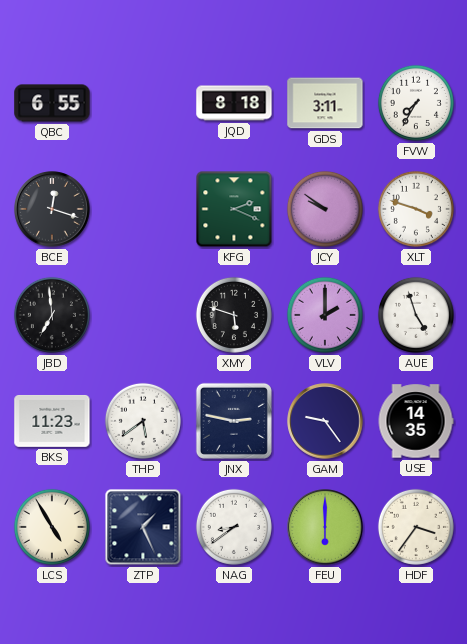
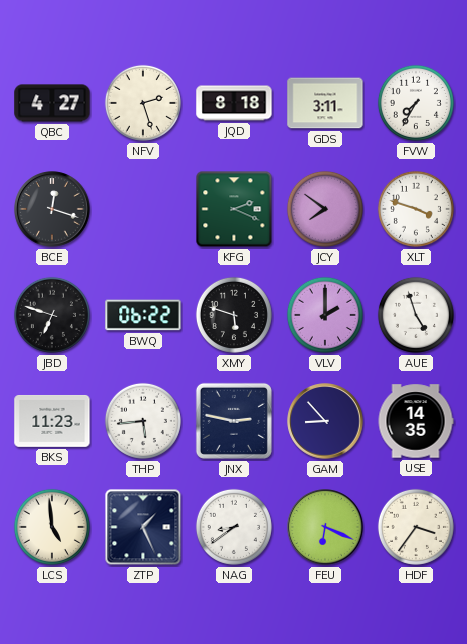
QBC: 6:55 -> 4:27
NFV: none -> 2:27
JCY: 9:51 -> 7:51
JBD: 6:59 -> 6:48
BWQ: none -> 06:22
THP: 5:39 -> 5:44
GAM: 9:24 -> 8:53
LCS: 4:55 -> 4:59
FEU: 6:00 -> 6:19
